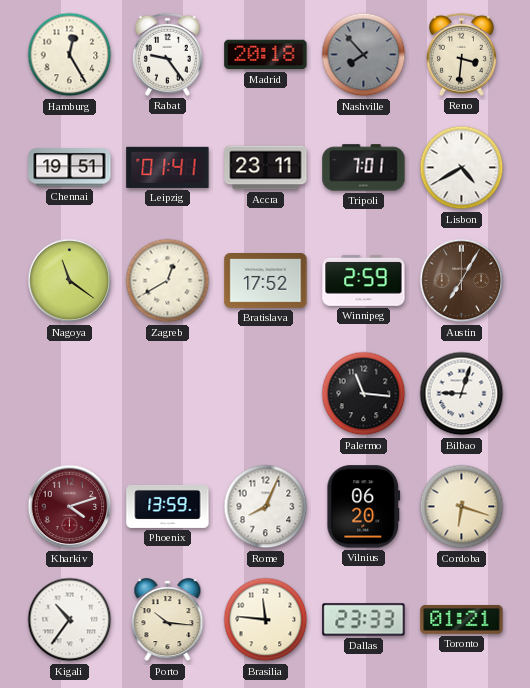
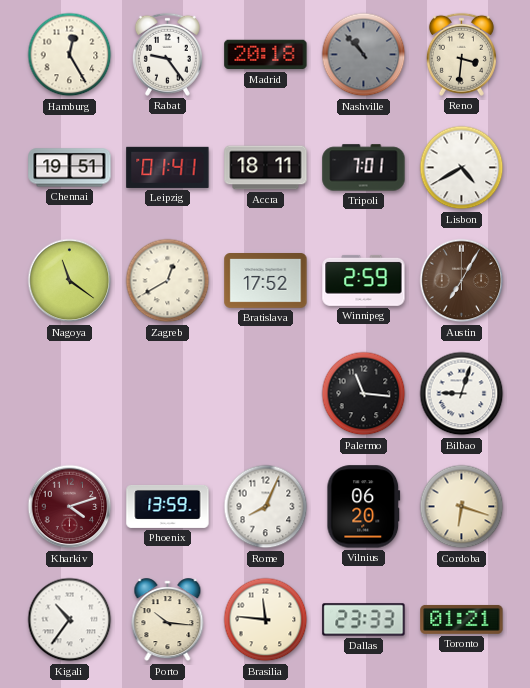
Nashville: 7:53 -> 10:53
Accra: 23:11 -> 18:11
